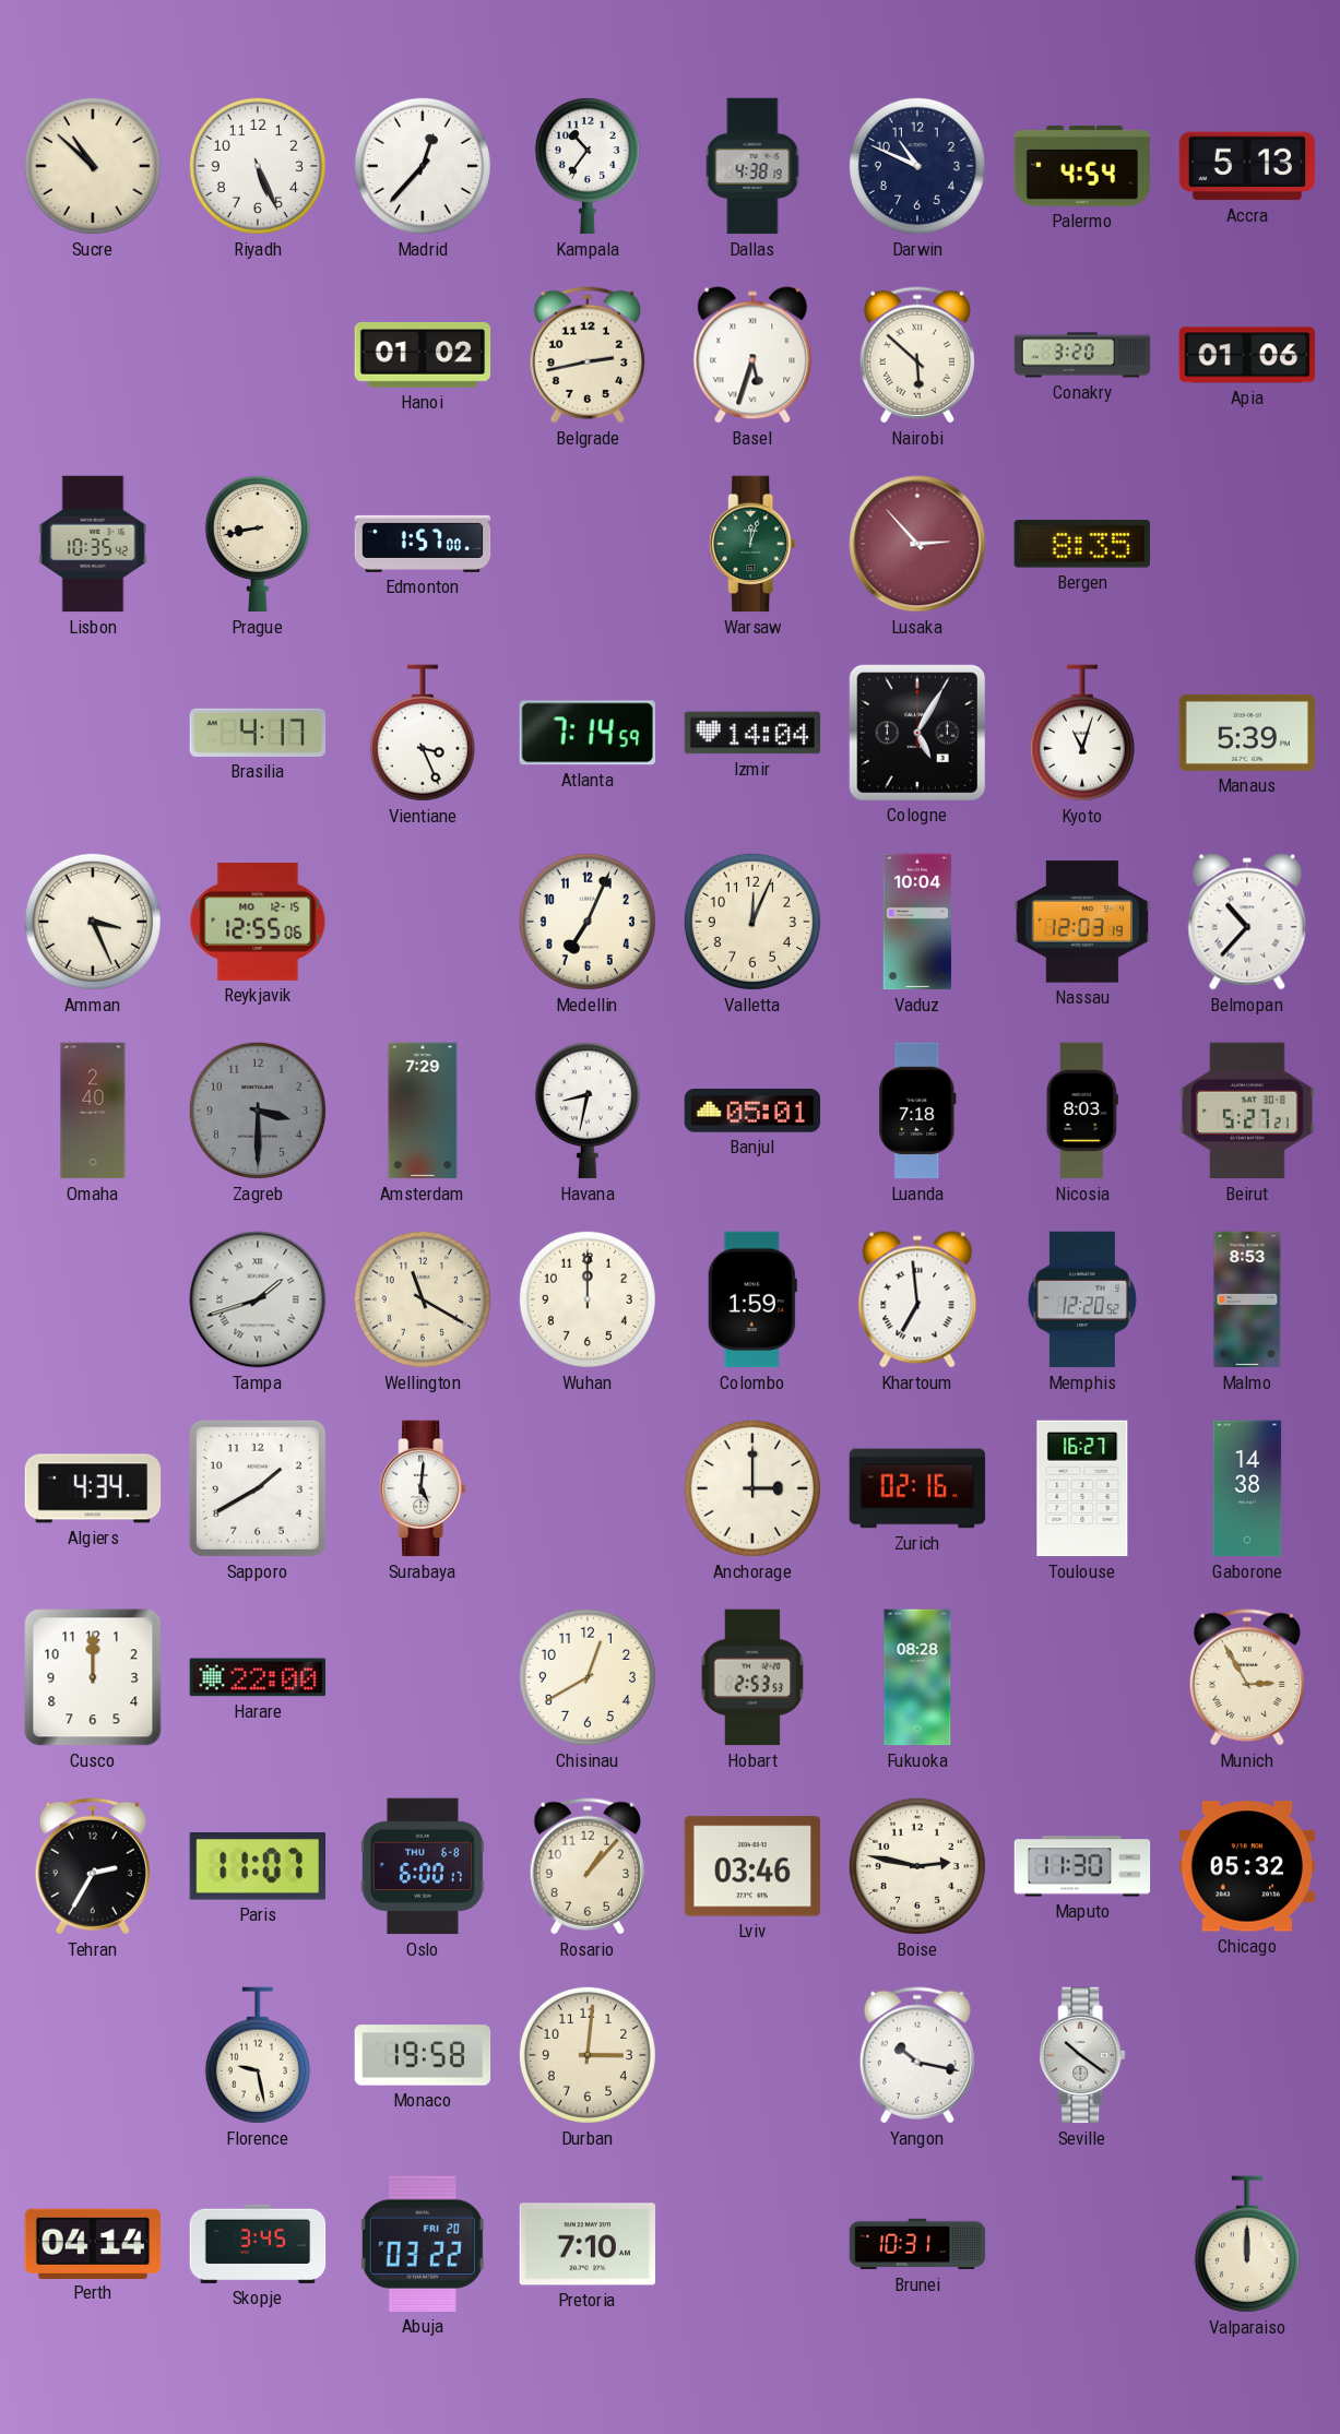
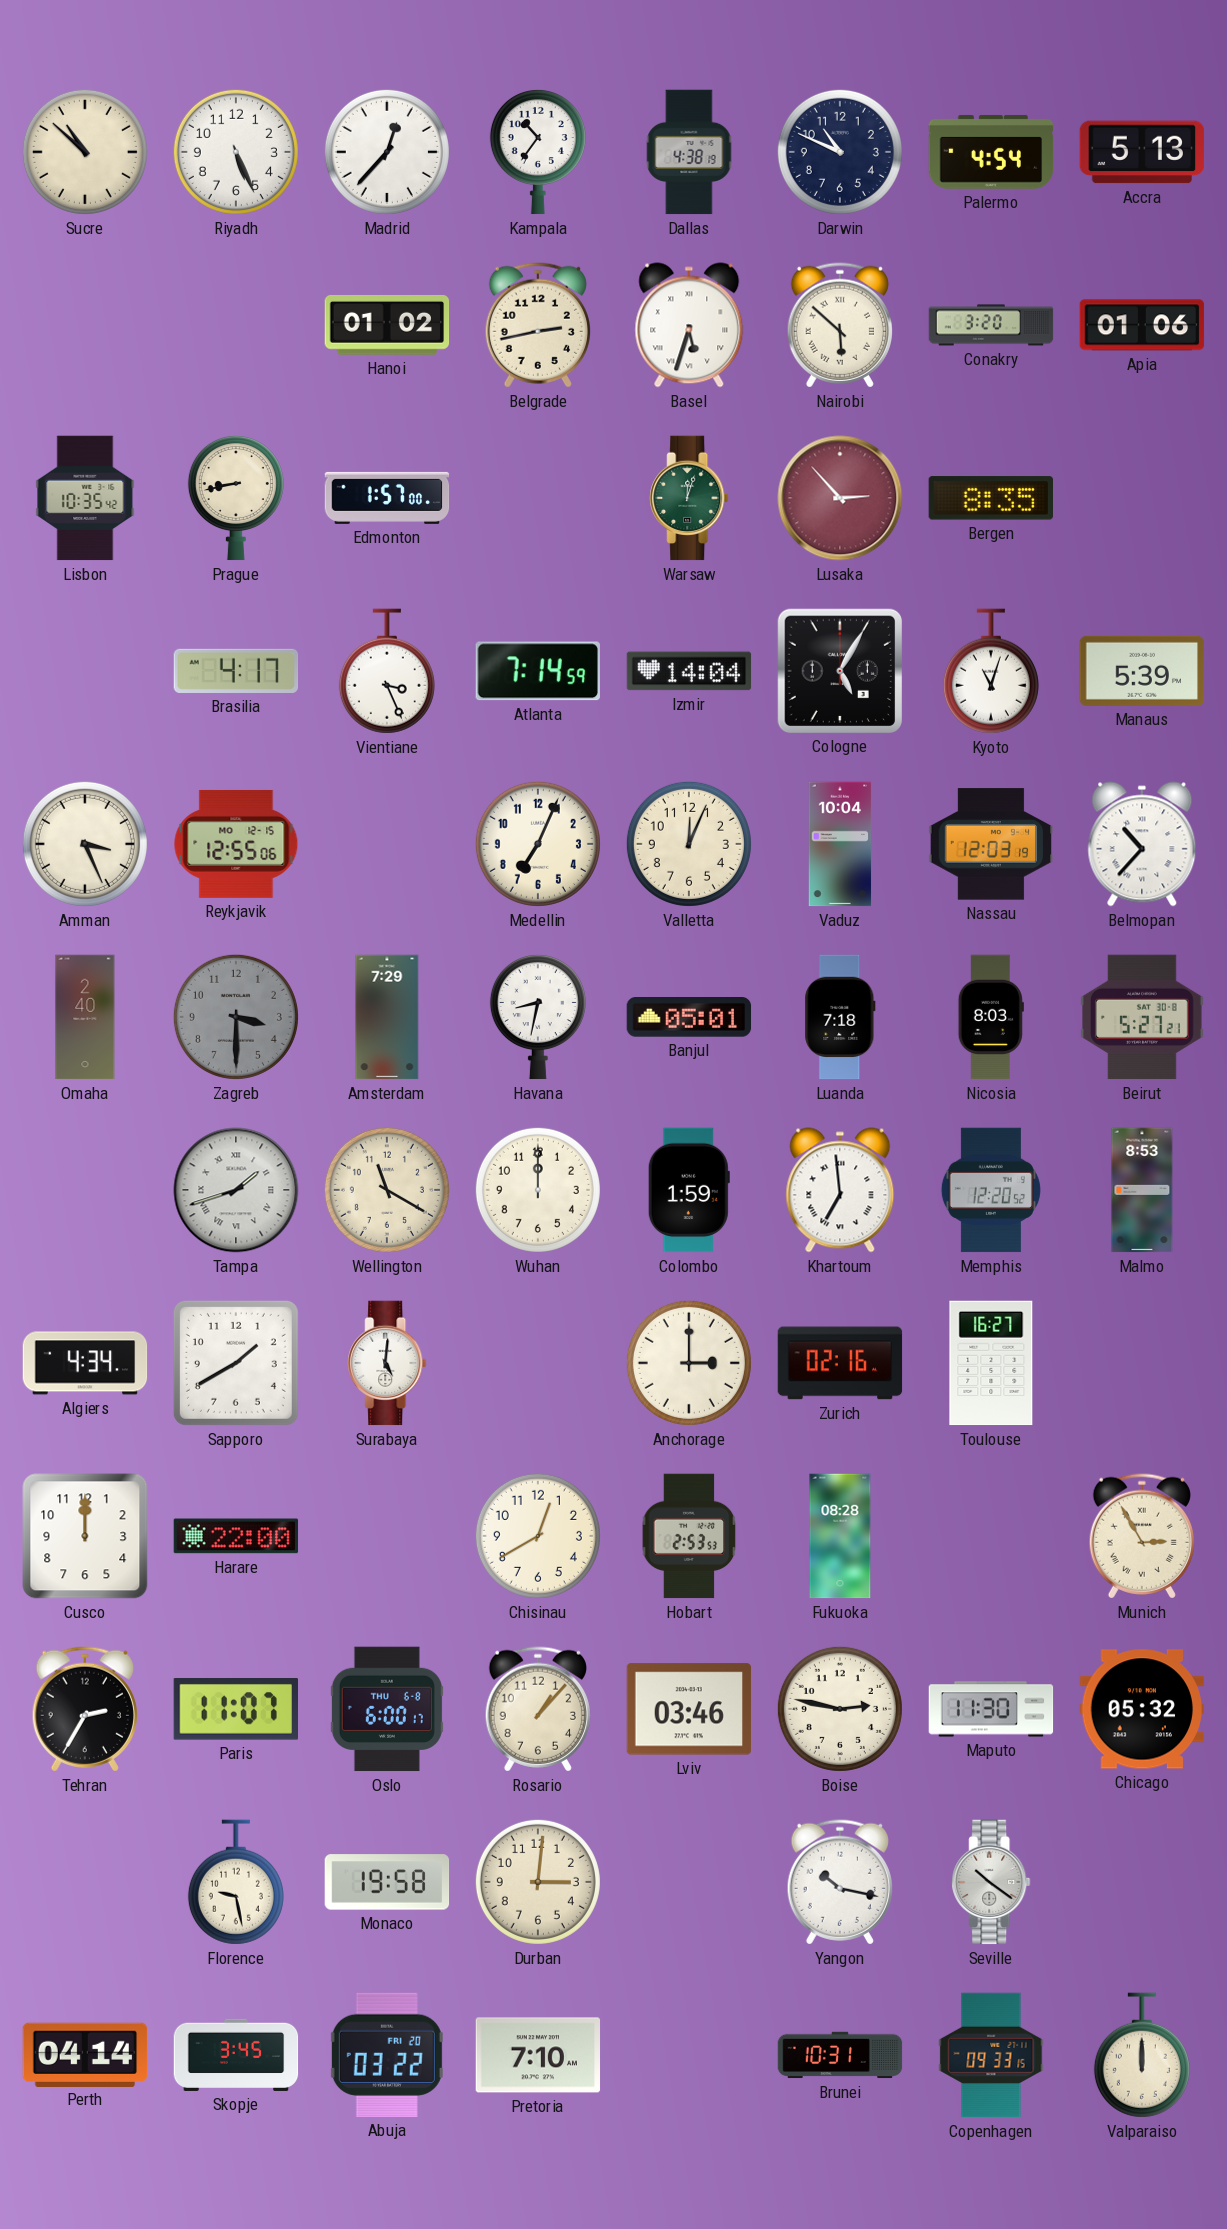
Gaborone: 14:38 -> none
Copenhagen: none -> 09:33
